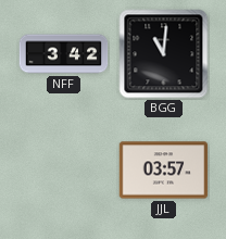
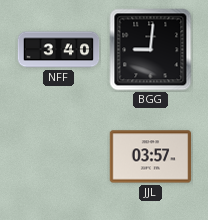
NFF: 3:42 -> 3:40
BGG: 11:01 -> 9:01
